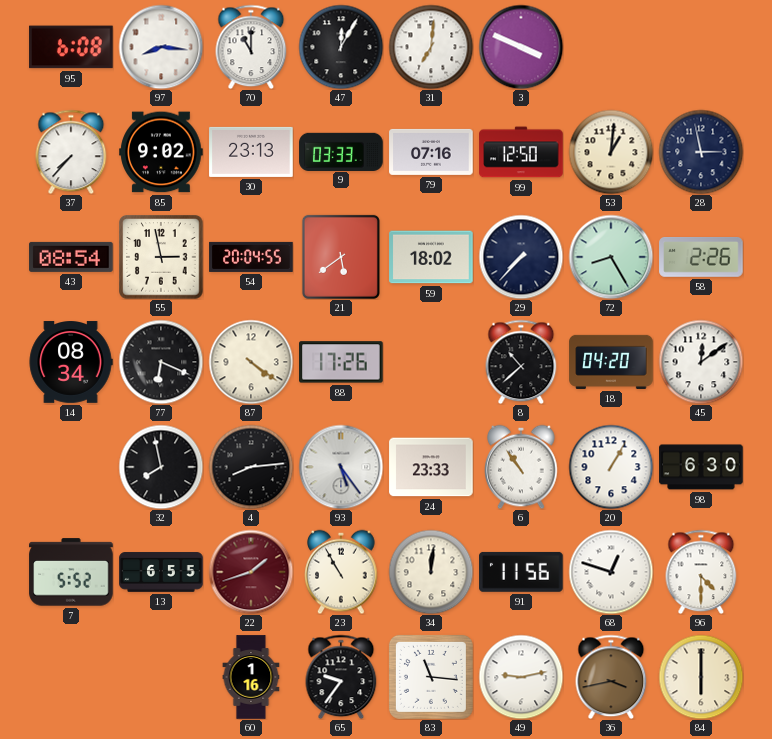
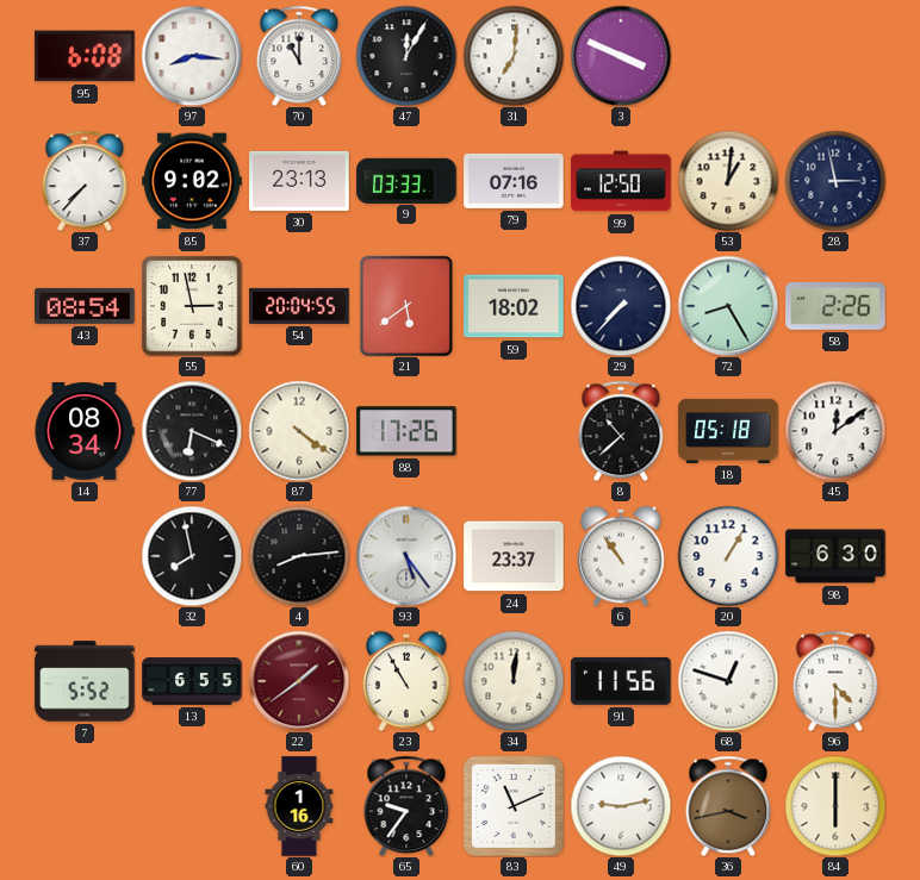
18: 04:20 -> 05:18
24: 23:33 -> 23:37
22: 1:42 -> 1:39
83: 11:16 -> 11:11
